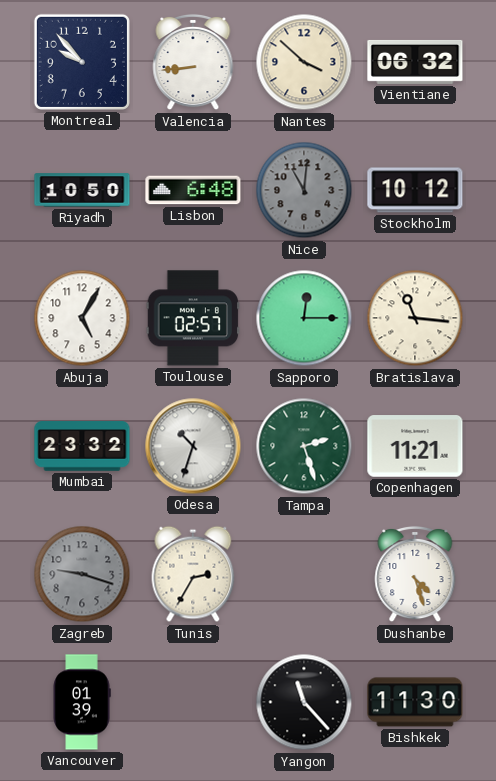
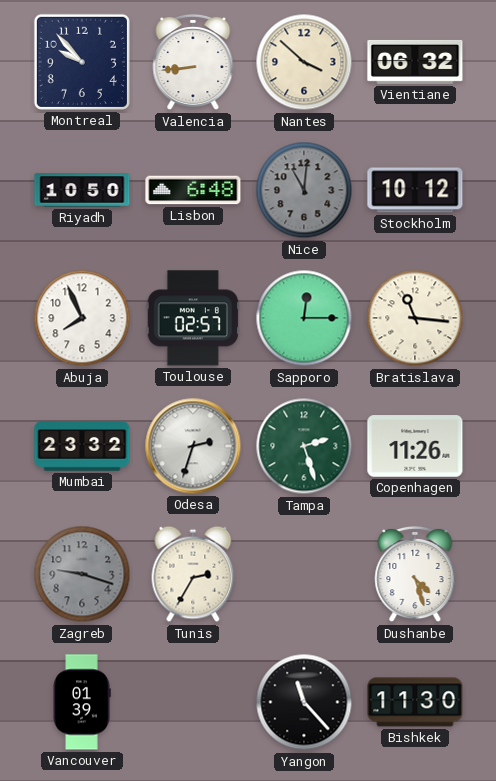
Abuja: 5:05 -> 7:56
Odesa: 10:33 -> 2:33
Copenhagen: 11:21 -> 11:26
